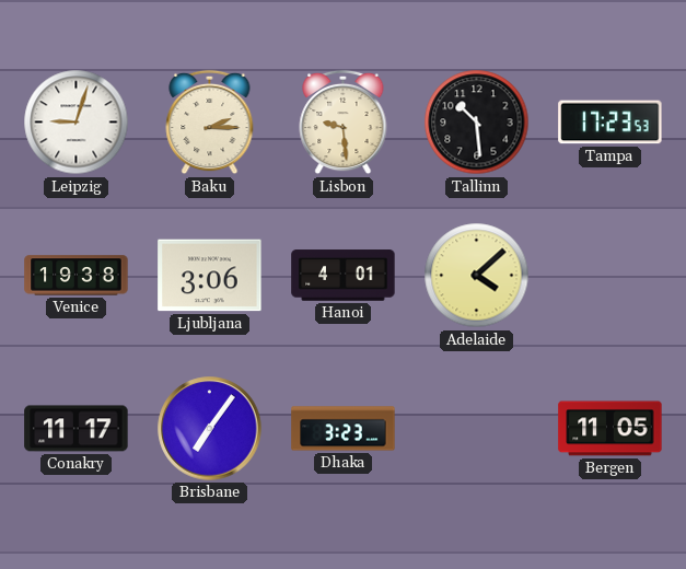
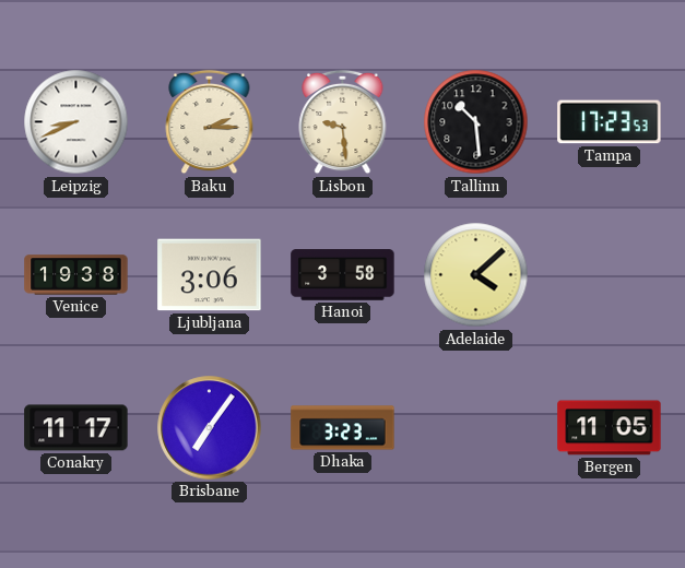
Leipzig: 9:03 -> 8:41
Hanoi: 4:01 -> 3:58
